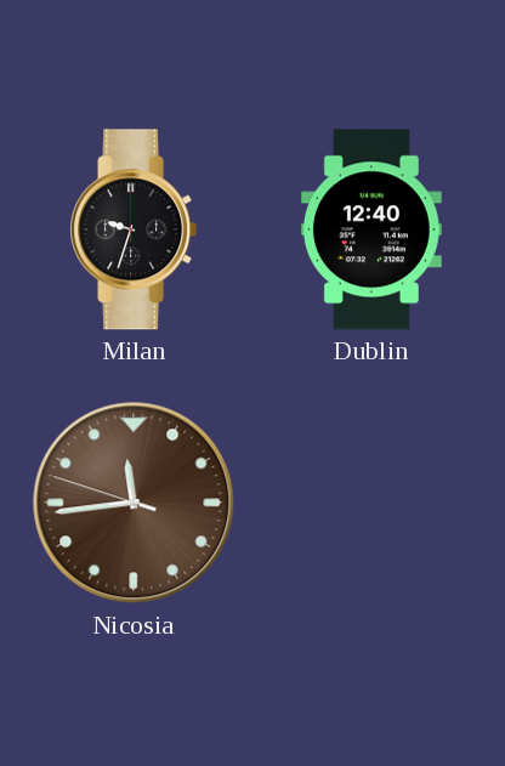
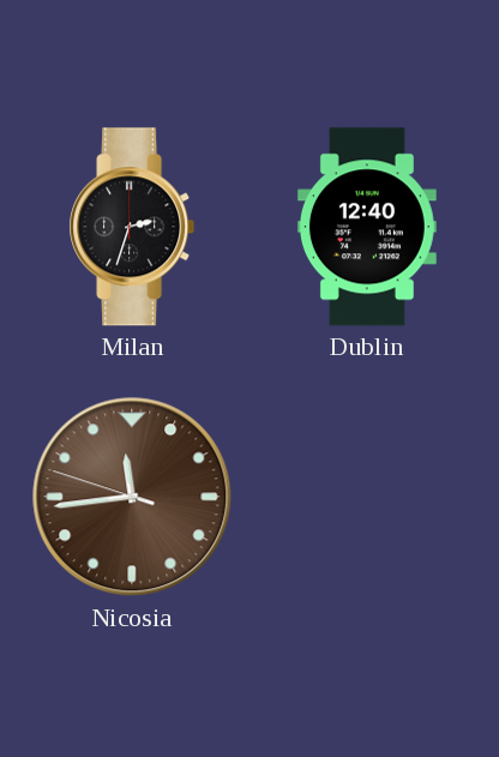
Milan: 9:33 -> 2:33
